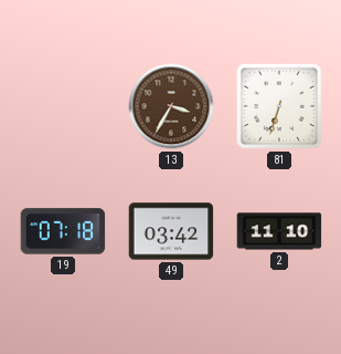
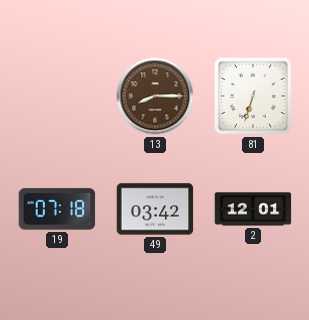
13: 3:35 -> 8:15
2: 11:10 -> 12:01
